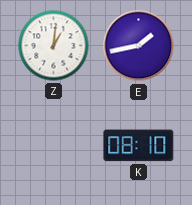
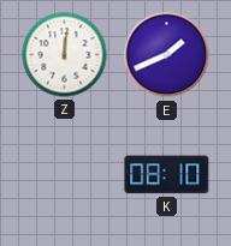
Z: 1:01 -> 12:01
E: 1:43 -> 1:41
